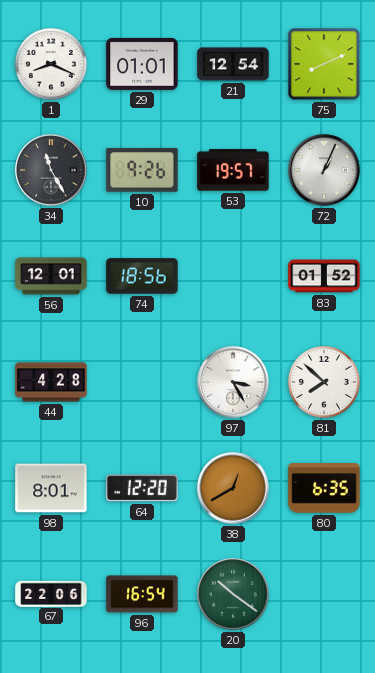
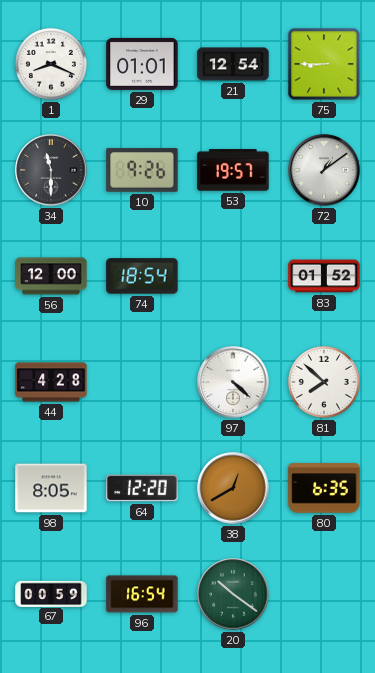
75: 8:11 -> 8:45
34: 11:25 -> 11:30
72: 1:04 -> 1:09
56: 12:01 -> 12:00
74: 18:56 -> 18:54
97: 3:25 -> 4:22
98: 8:01 -> 8:05
67: 22:06 -> 00:59
